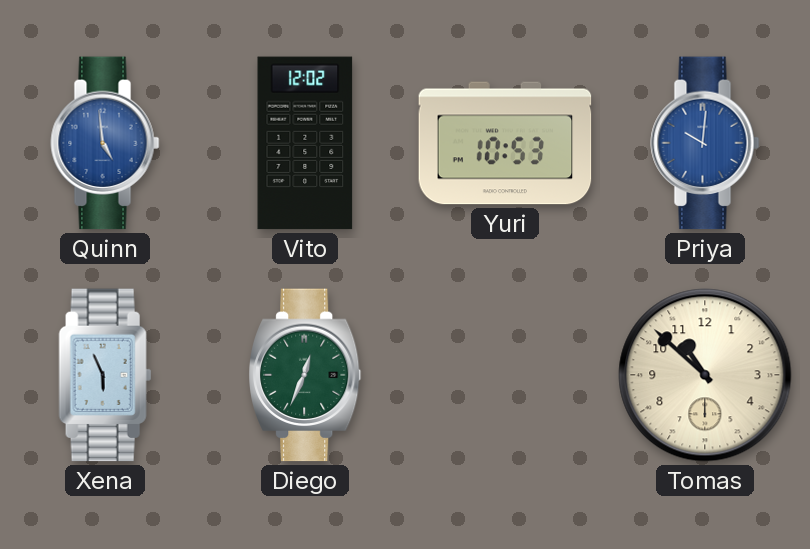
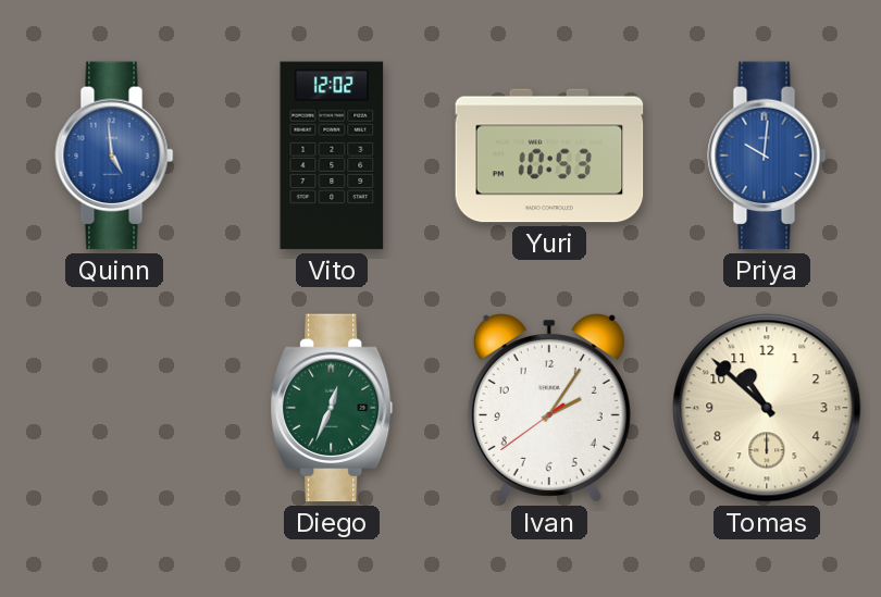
Xena: 5:56 -> none
Ivan: none -> 2:05
